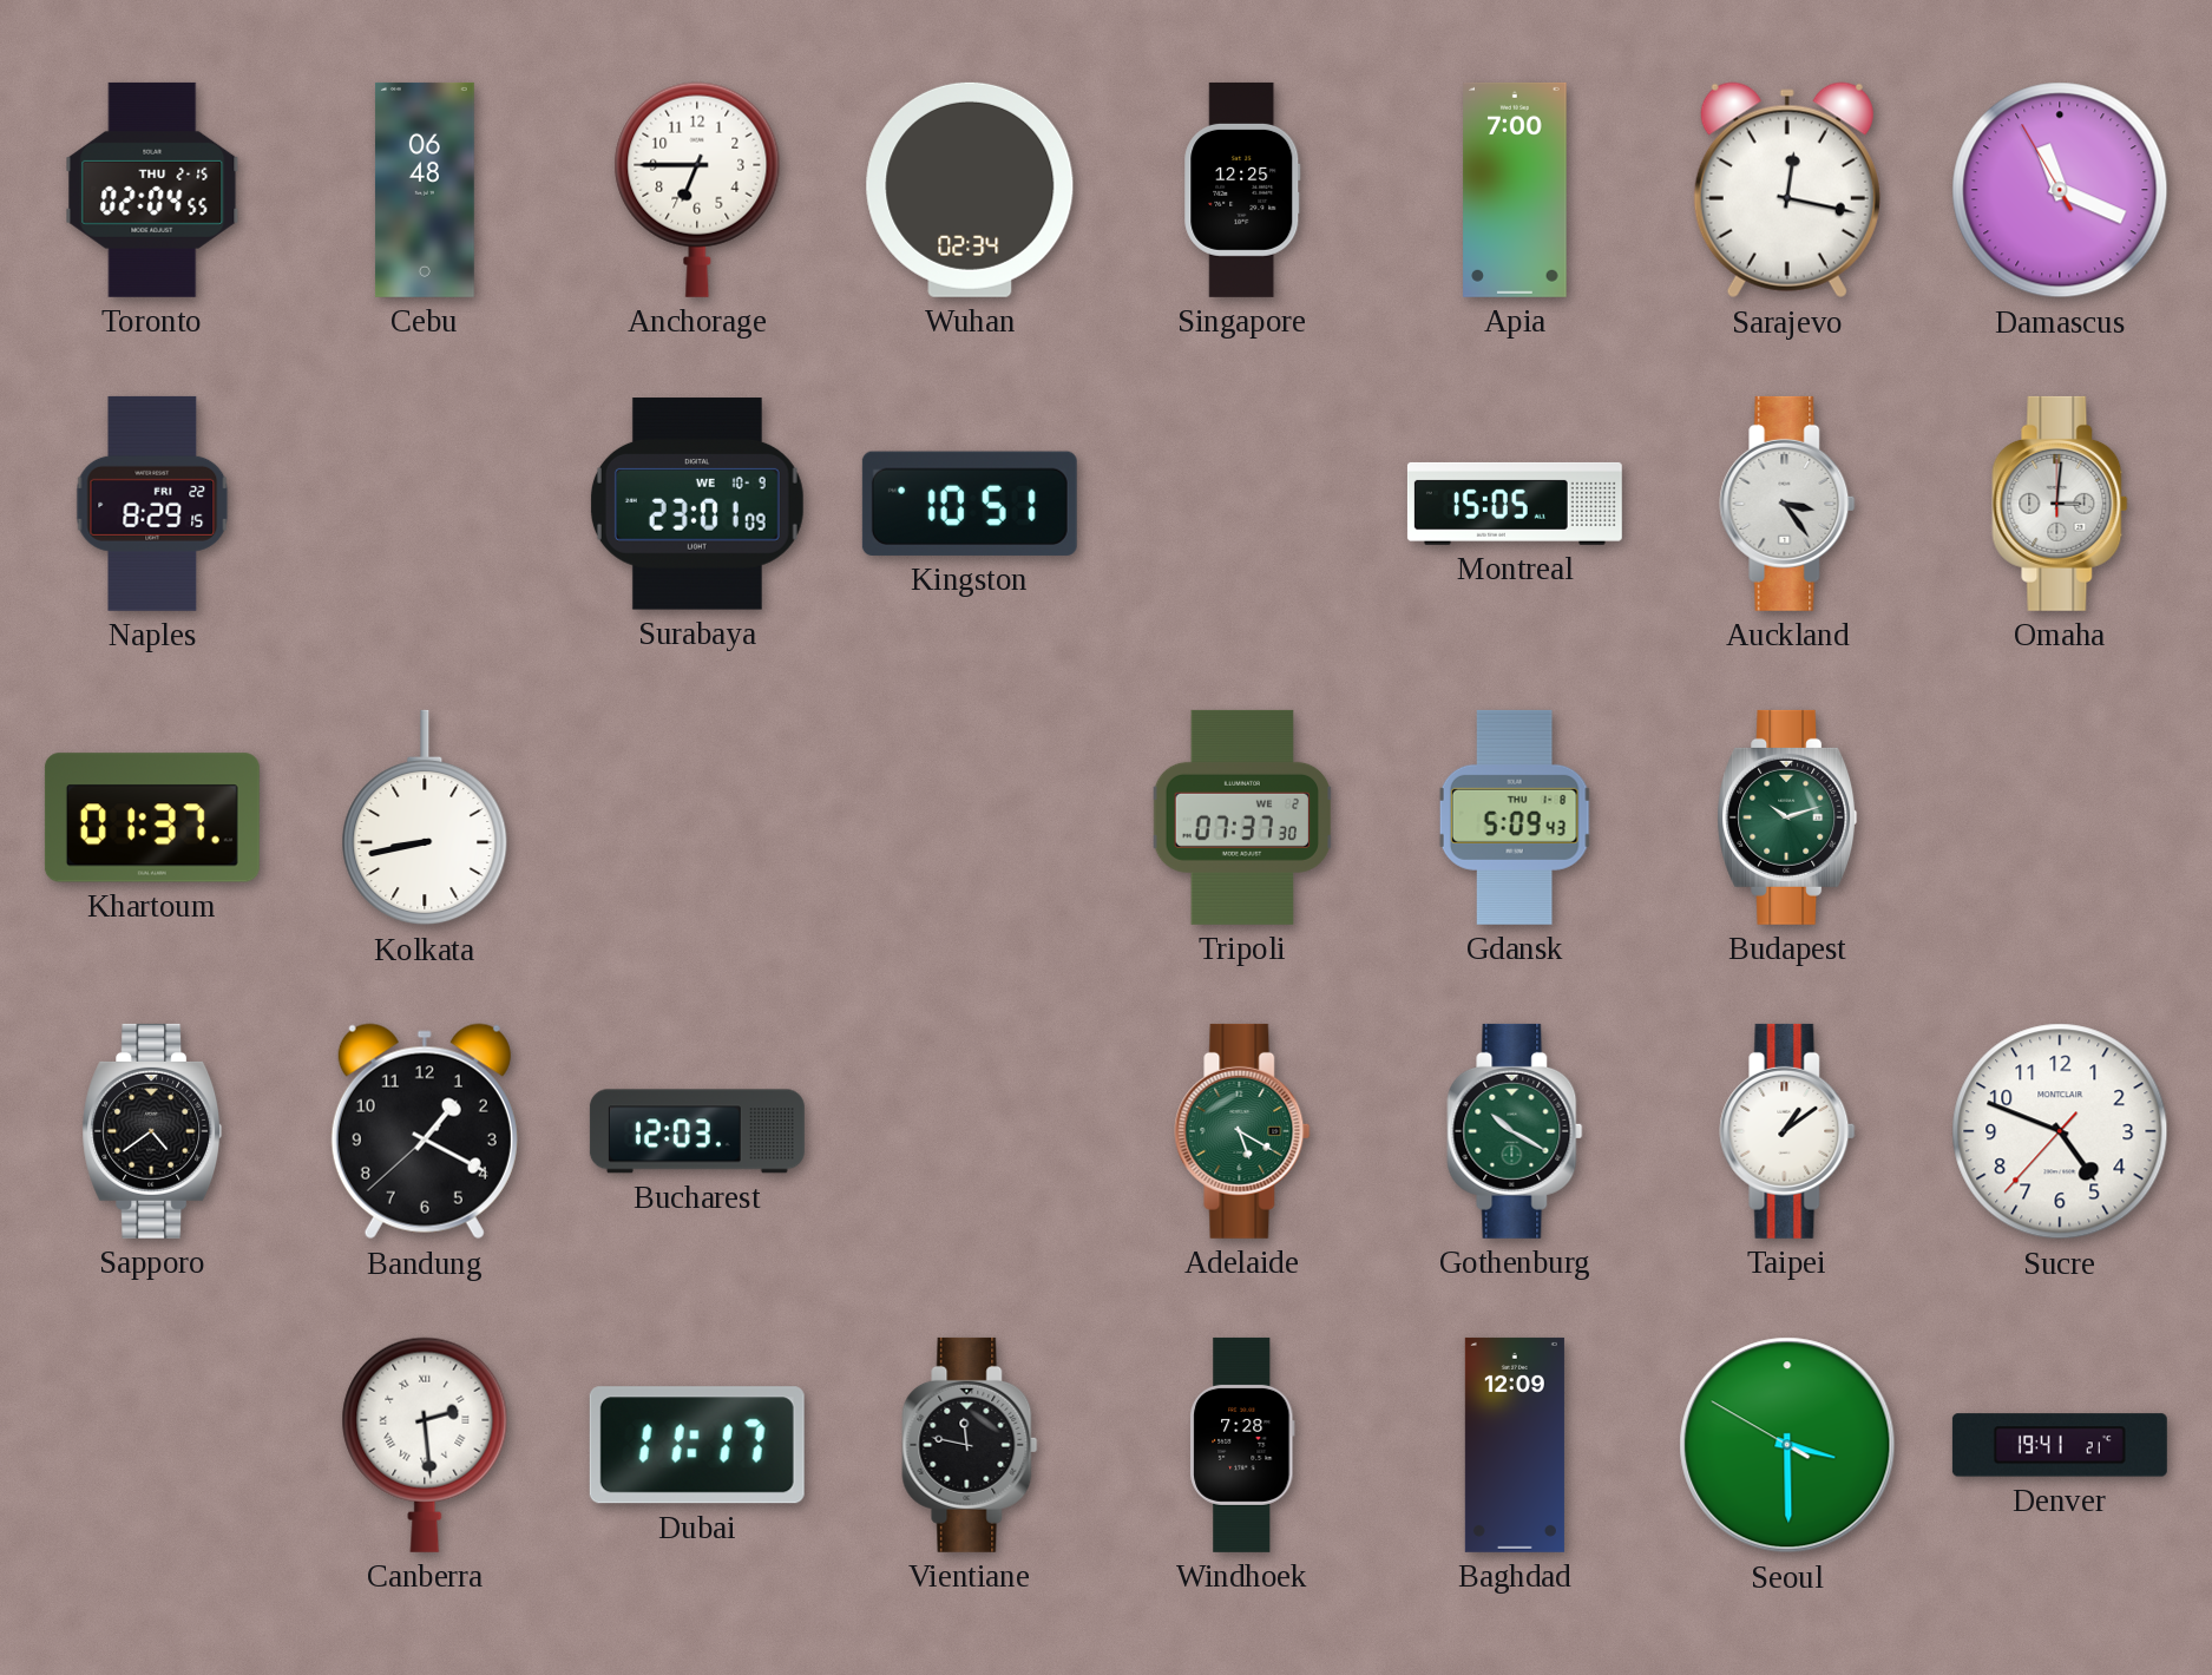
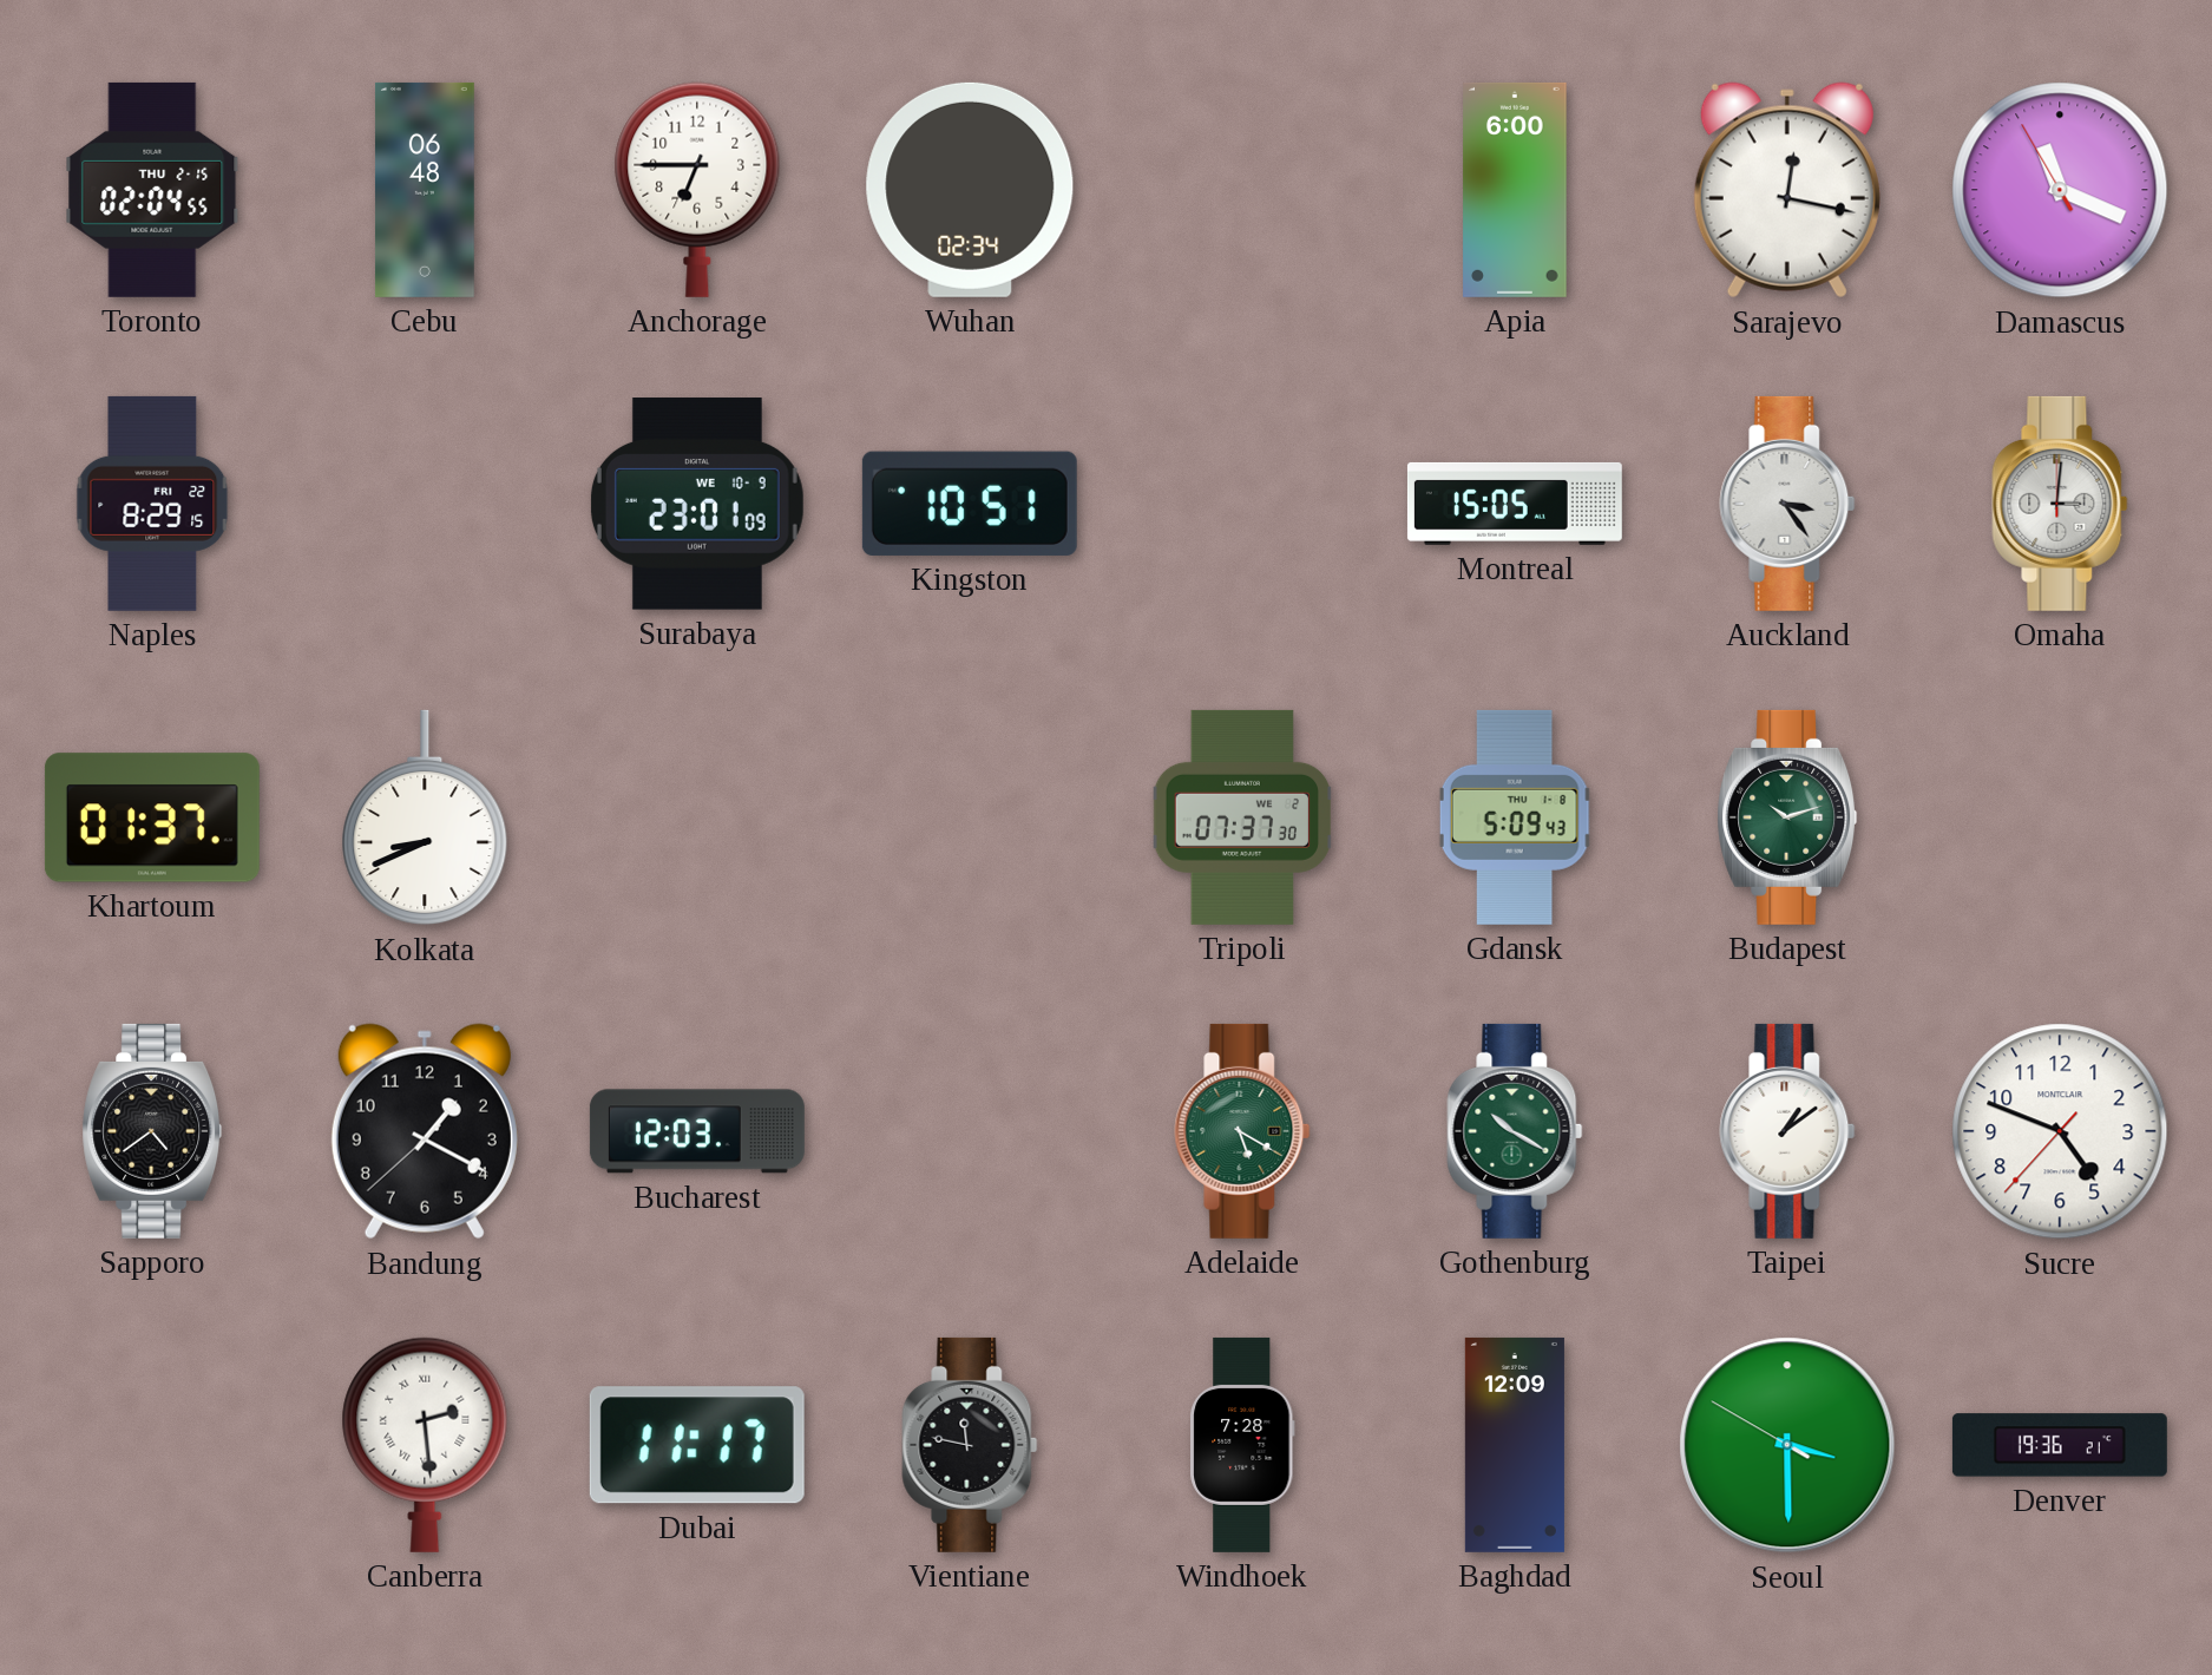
Singapore: 12:25 -> none
Apia: 7:00 -> 6:00
Kolkata: 8:43 -> 8:41
Denver: 19:41 -> 19:36
